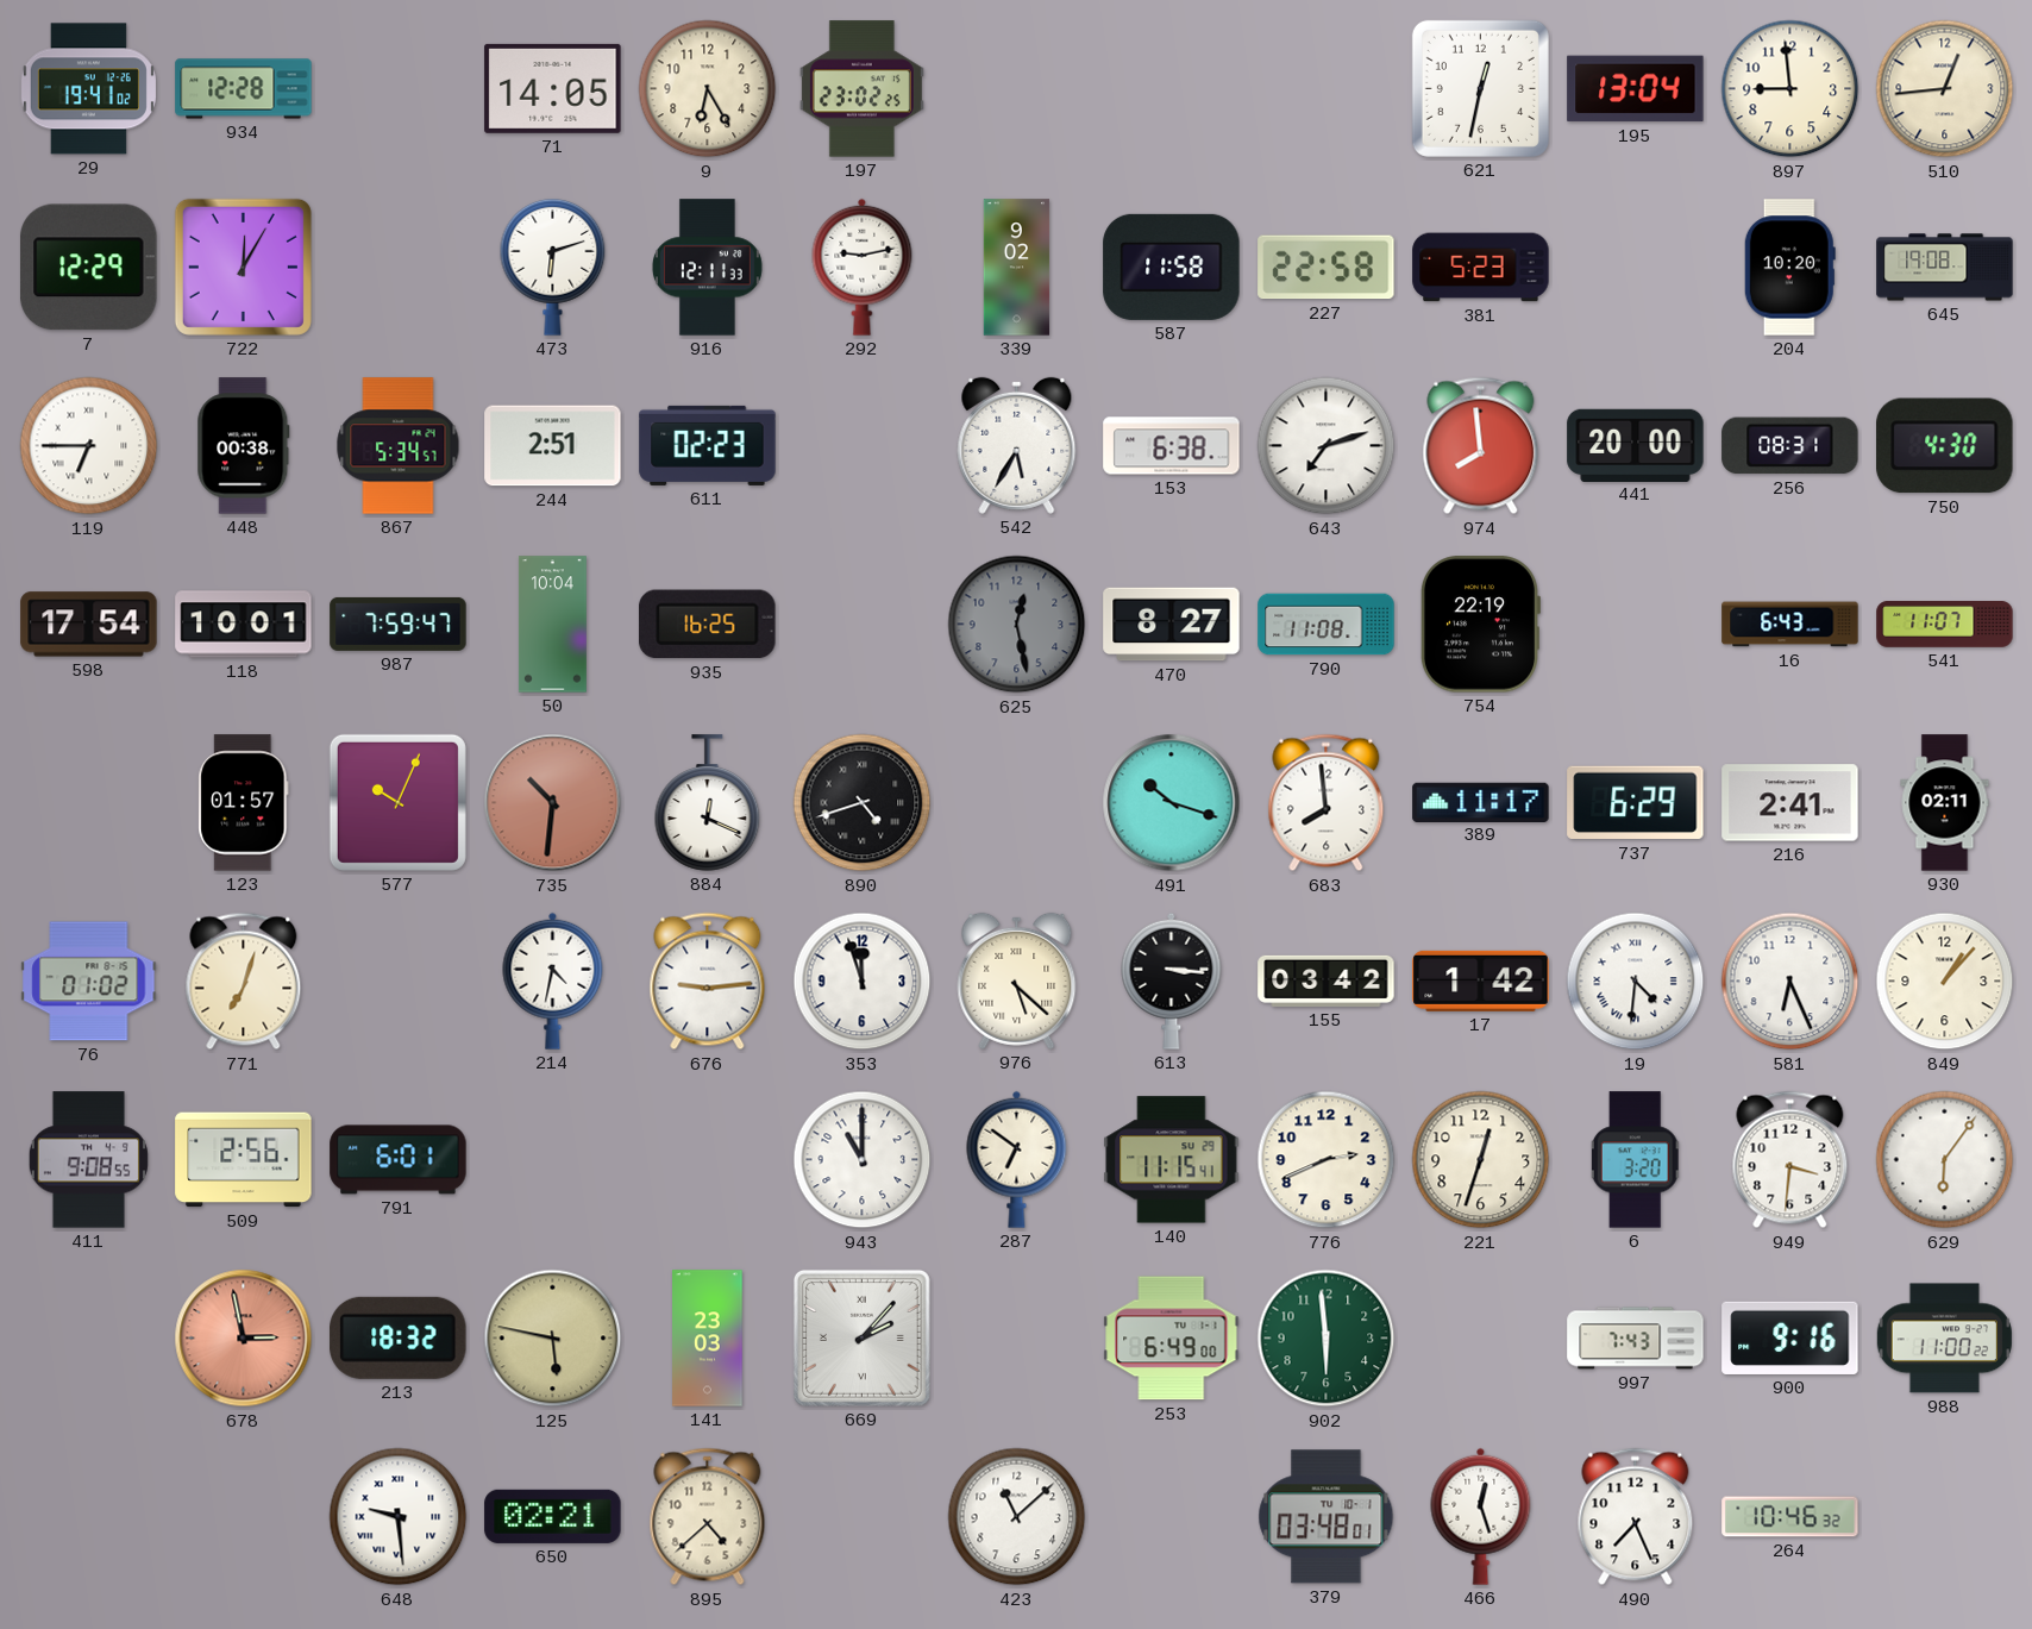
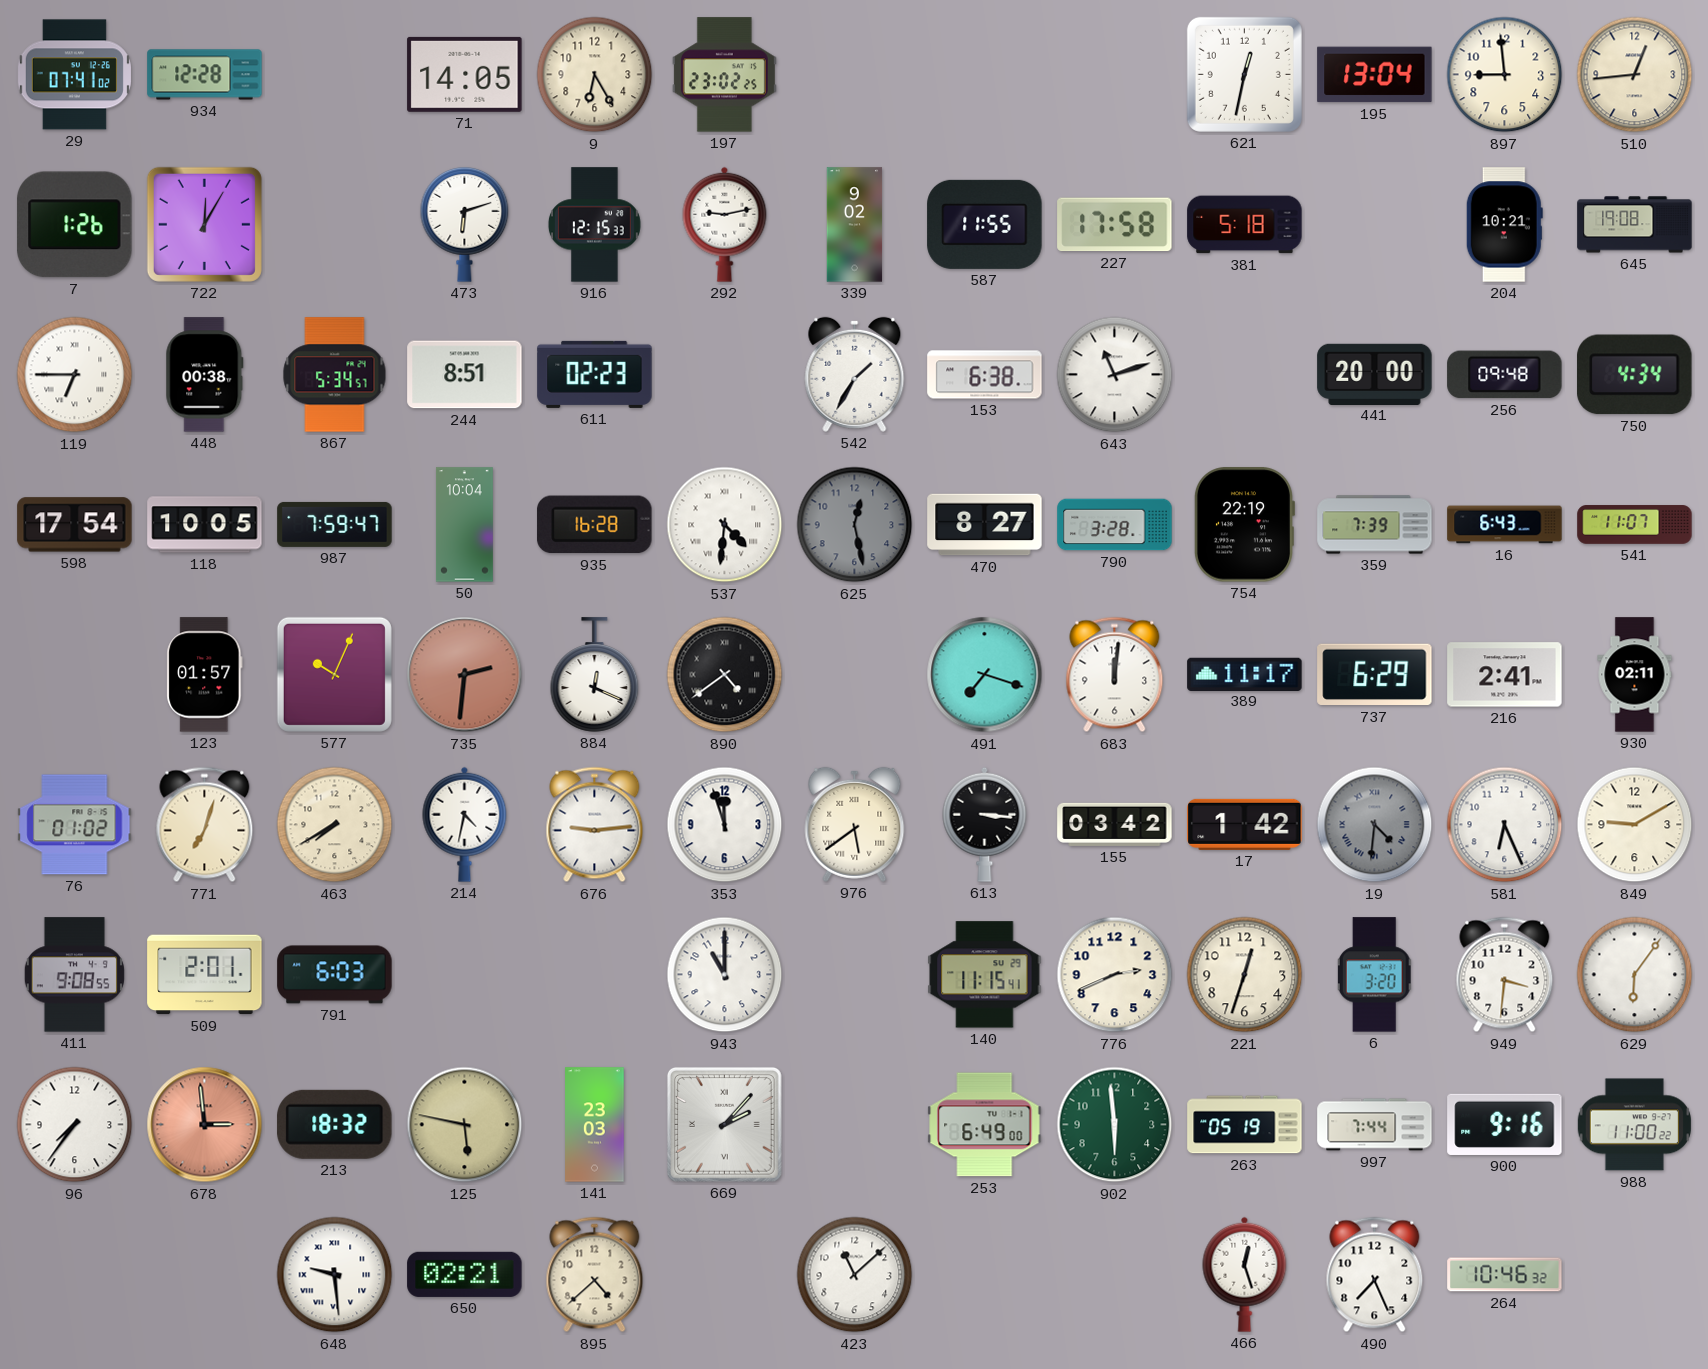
29: 19:41 -> 07:41
7: 12:29 -> 1:26
916: 12:11 -> 12:15
587: 11:58 -> 11:55
227: 22:58 -> 17:58
381: 5:23 -> 5:18
204: 10:20 -> 10:21
244: 2:51 -> 8:51
542: 5:35 -> 1:35
643: 7:12 -> 11:12
974: 7:59 -> none
256: 08:31 -> 09:48
750: 4:30 -> 4:34
118: 10:01 -> 10:05
935: 16:25 -> 16:28
537: none -> 4:31
790: 11:08 -> 3:28
359: none -> 7:39
735: 10:31 -> 2:31
890: 4:42 -> 4:39
491: 10:18 -> 7:18
683: 7:59 -> 12:01
463: none -> 7:40
976: 5:22 -> 5:39
19 dial: white -> grey
849: 1:07 -> 9:10
509: 2:56 -> 2:01
791: 6:01 -> 6:03
287: 6:51 -> none
96: none -> 7:36
678: 2:58 -> 2:59
263: none -> 05:19
997: 7:43 -> 7:44
379: 03:48 -> none
